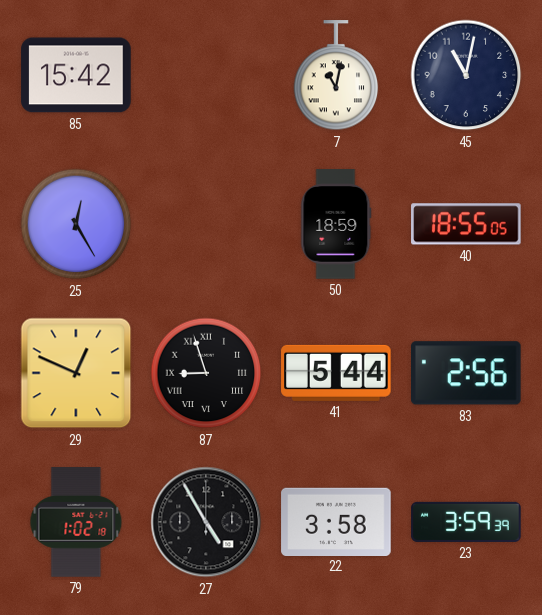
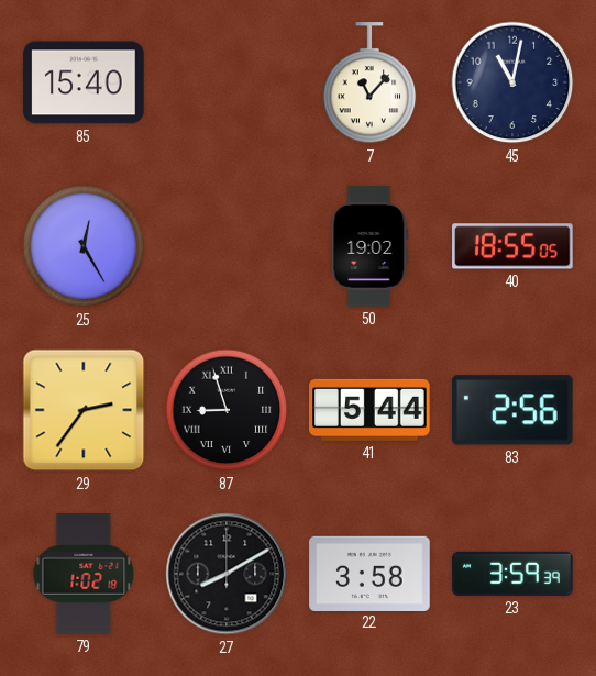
85: 15:42 -> 15:40
7: 11:02 -> 11:07
50: 18:59 -> 19:02
29: 12:49 -> 2:36
27: 4:55 -> 8:10
